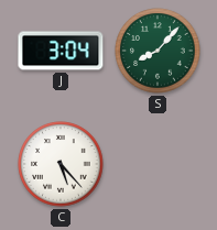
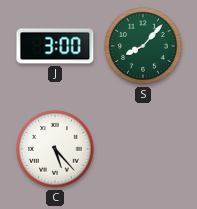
J: 3:04 -> 3:00
